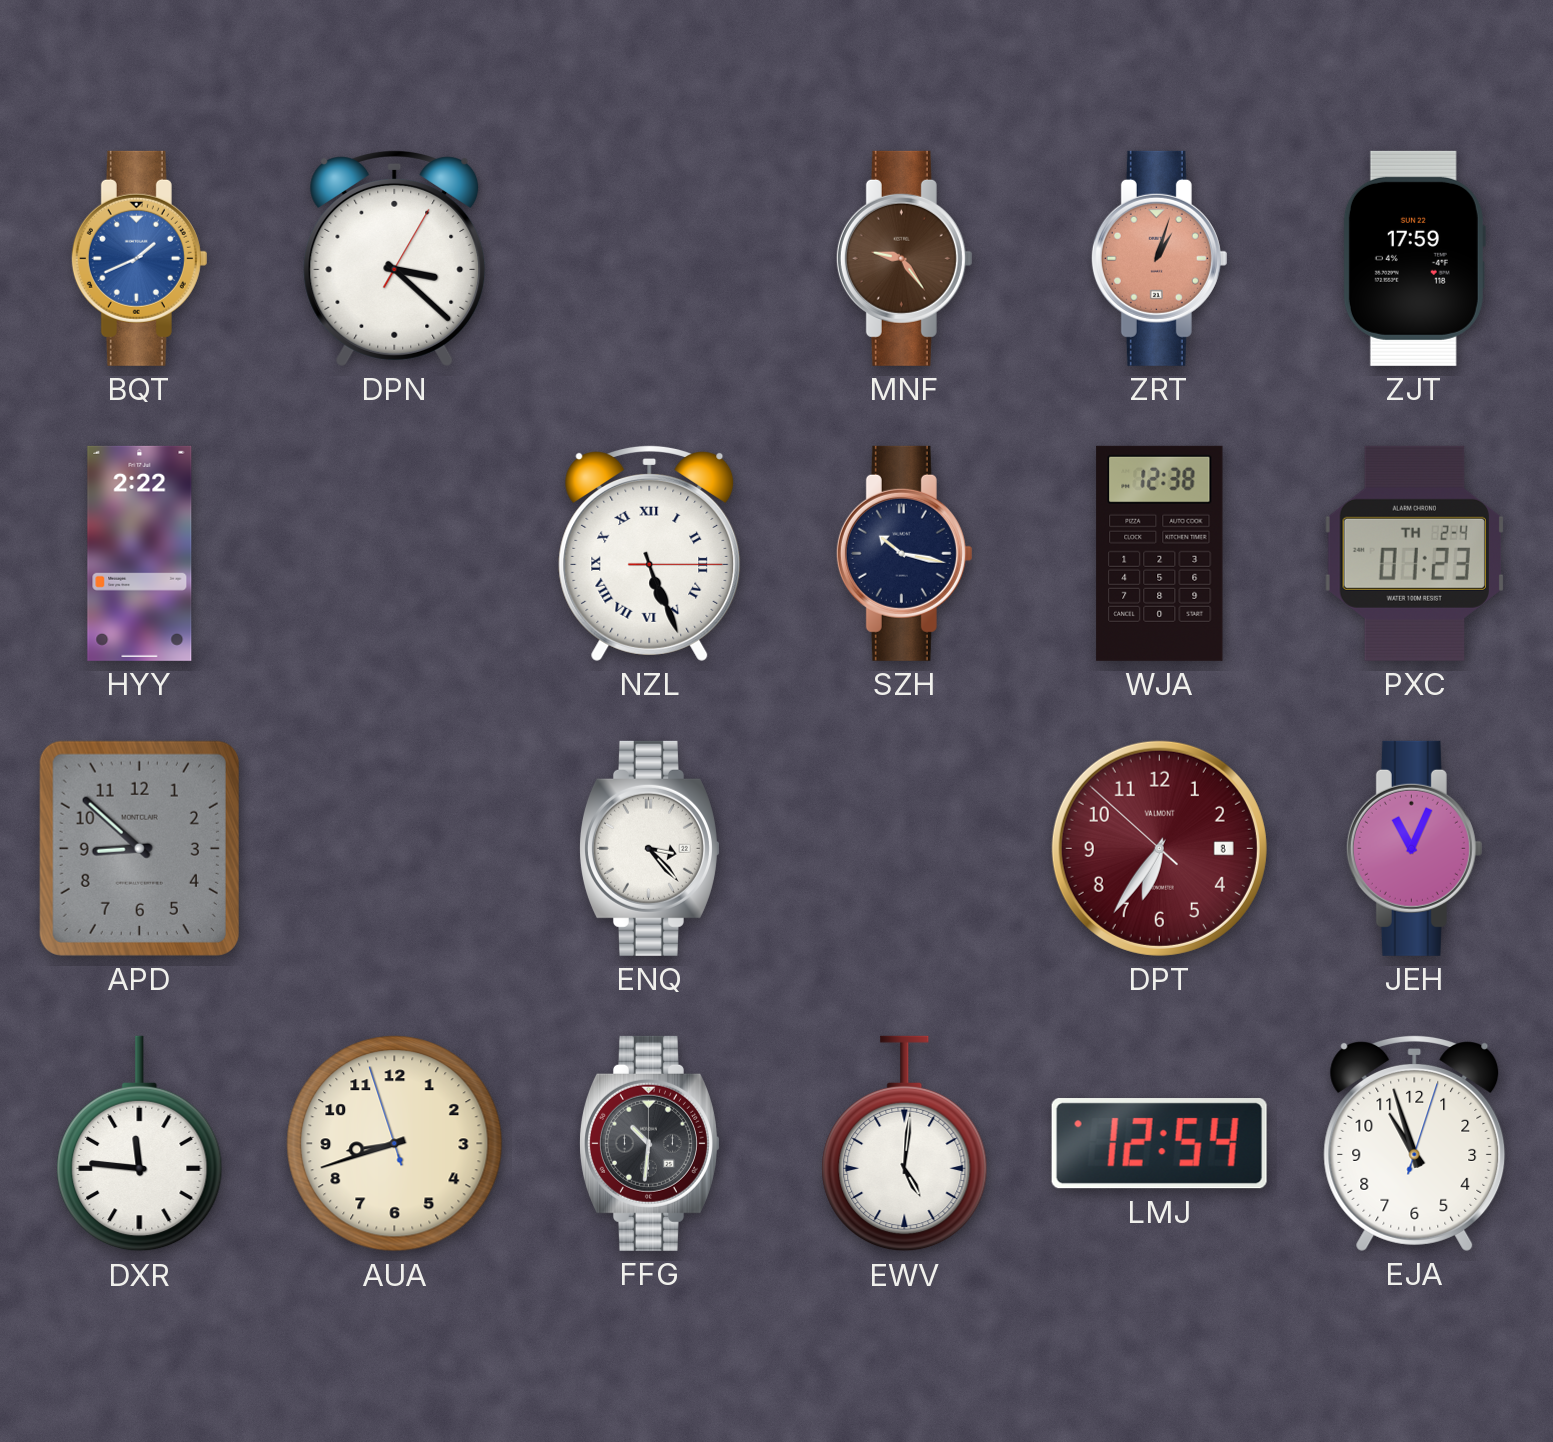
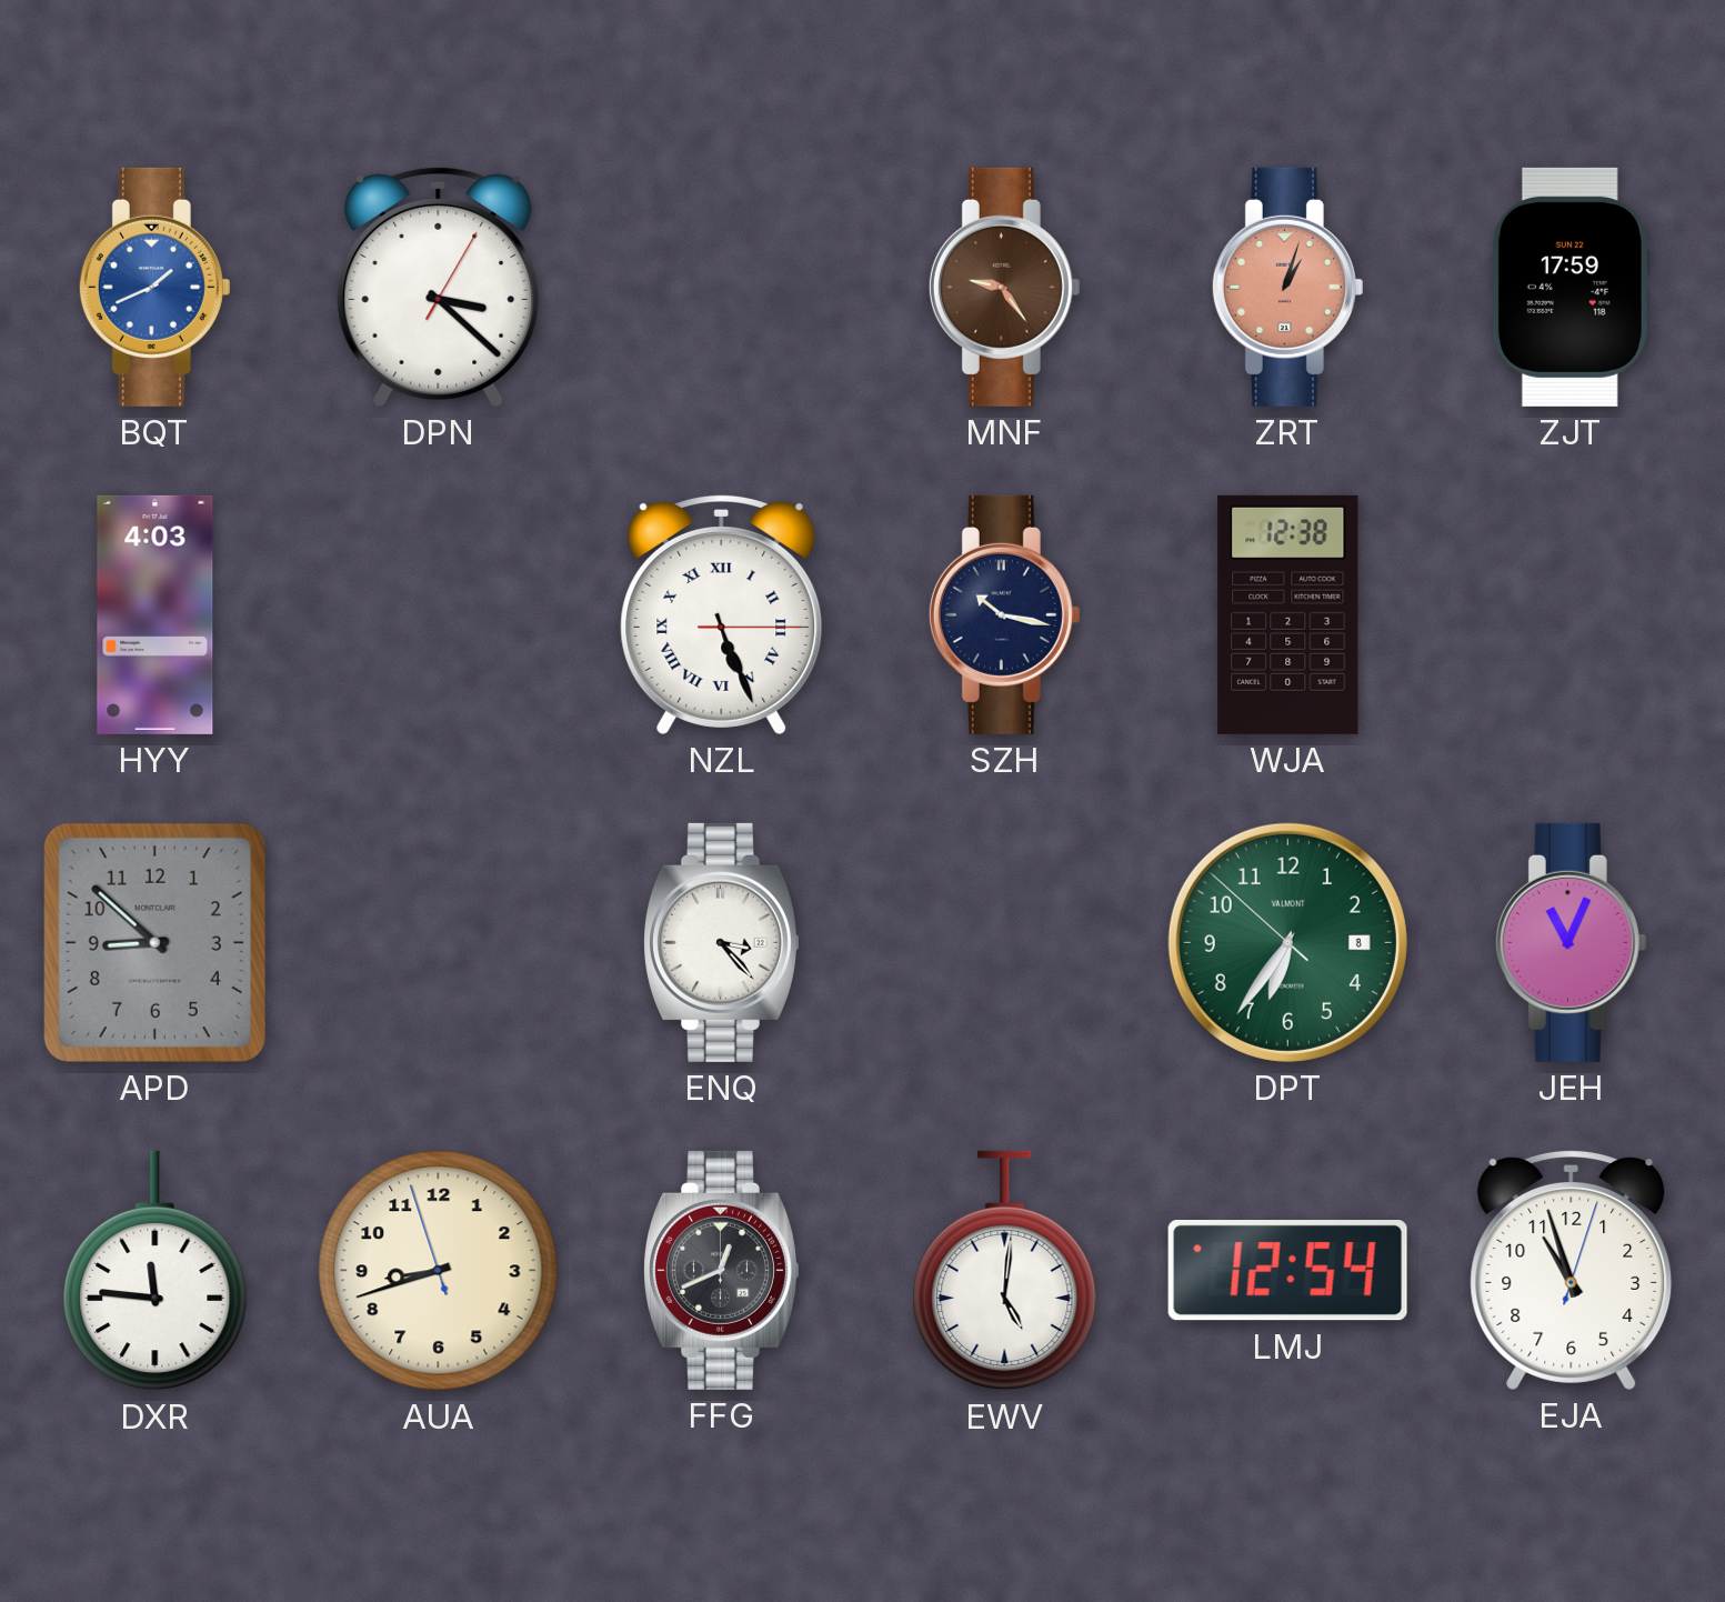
HYY: 2:22 -> 4:03
PXC: 01:23 -> none
DPT dial: burgundy -> green
FFG: 10:31 -> 12:41
